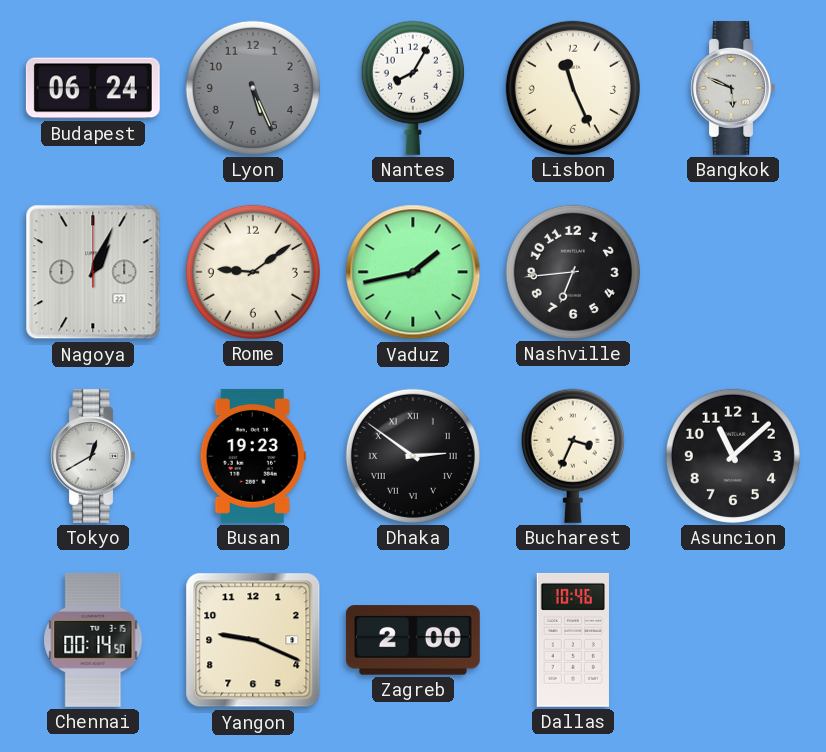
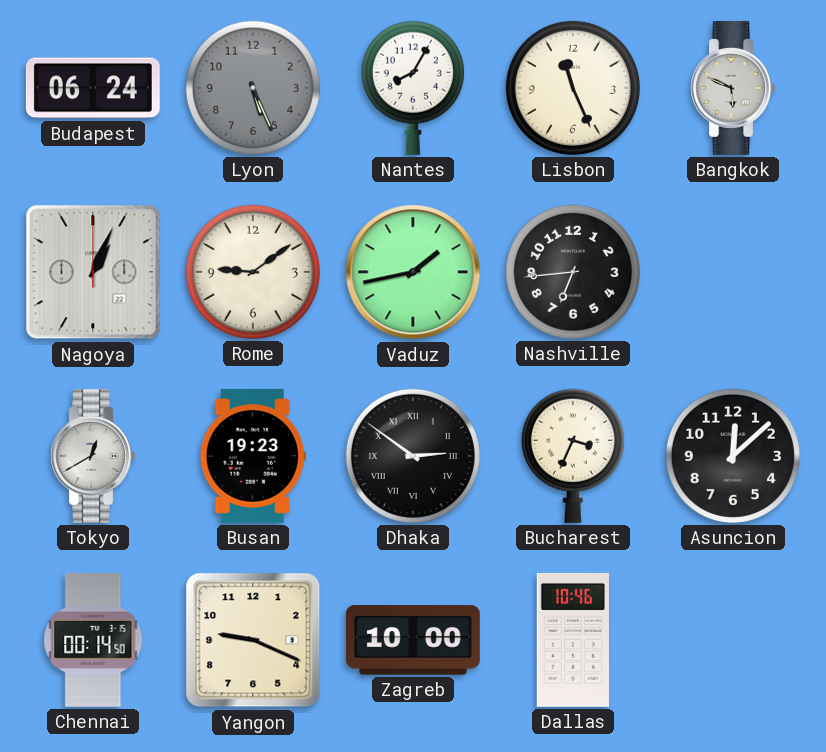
Asuncion: 11:08 -> 12:08
Zagreb: 2:00 -> 10:00
